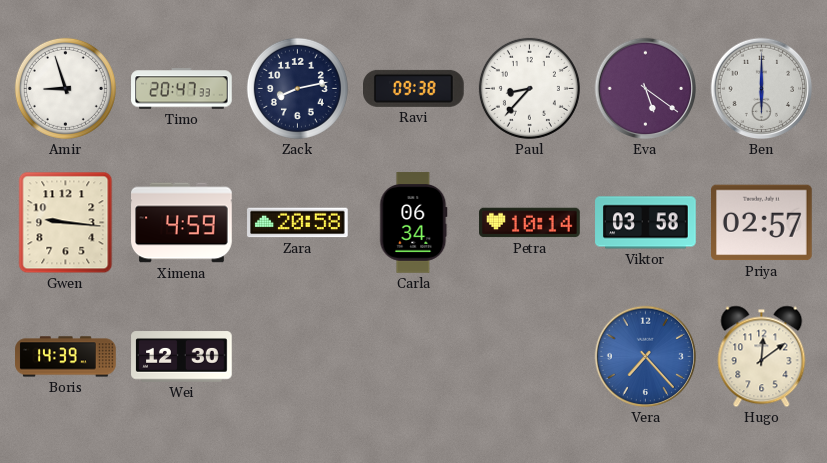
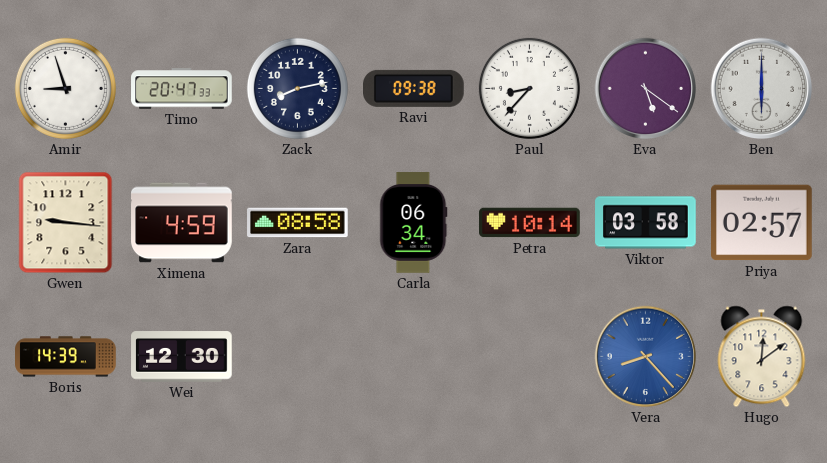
Zara: 20:58 -> 08:58
Vera: 7:23 -> 8:23
